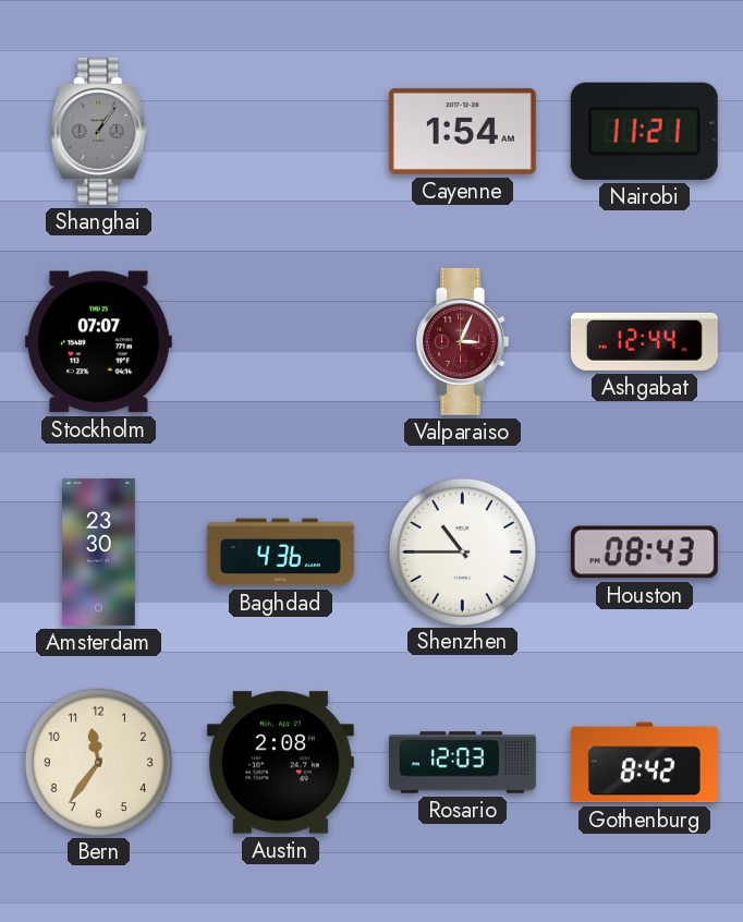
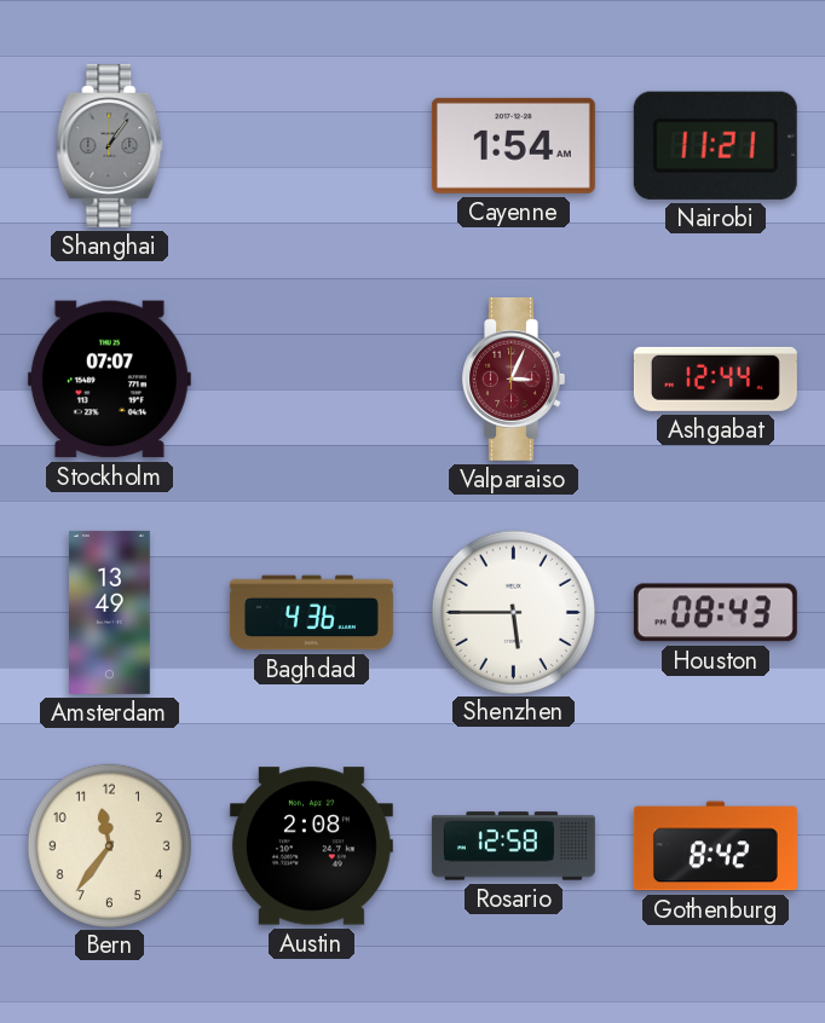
Amsterdam: 23:30 -> 13:49
Shenzhen: 10:45 -> 5:45
Rosario: 12:03 -> 12:58
